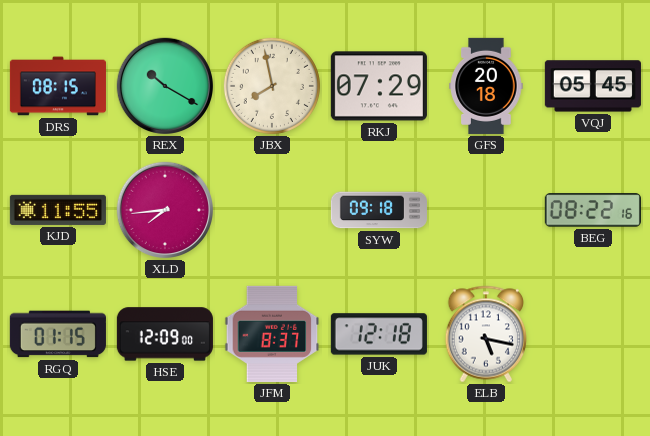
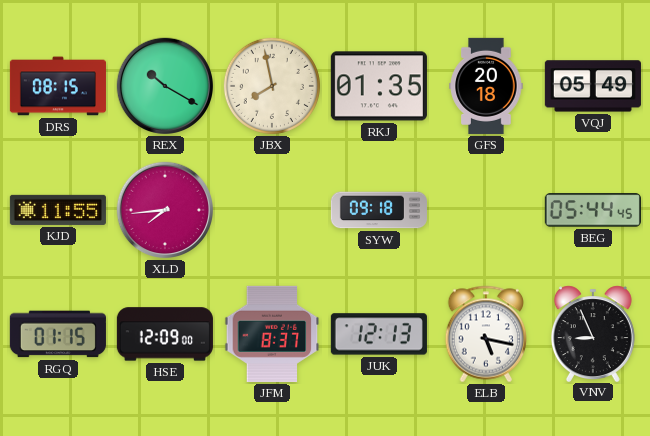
RKJ: 07:29 -> 01:35
VQJ: 05:45 -> 05:49
BEG: 08:22 -> 05:44
JUK: 12:18 -> 12:13
VNV: none -> 8:56
